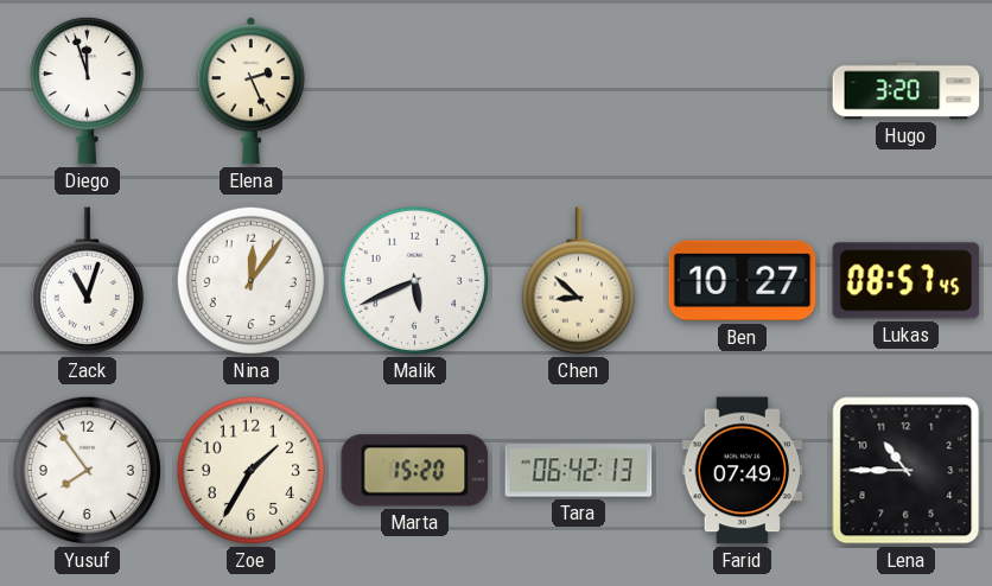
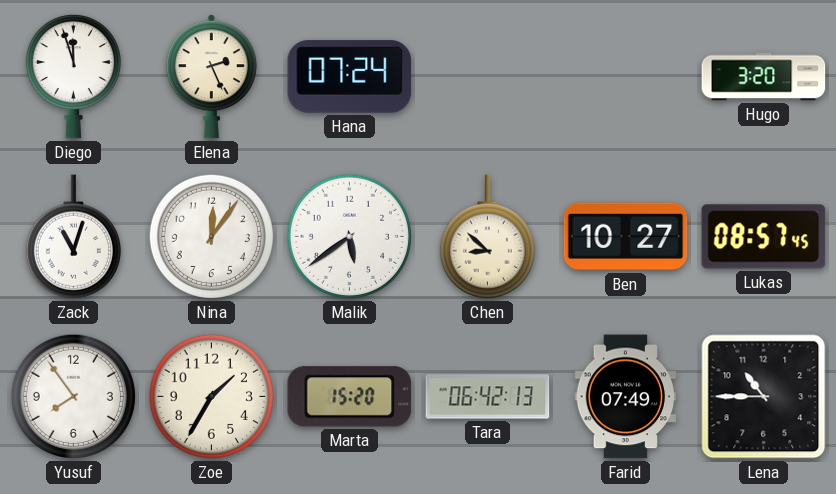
Hana: none -> 07:24
Malik: 5:41 -> 5:39
